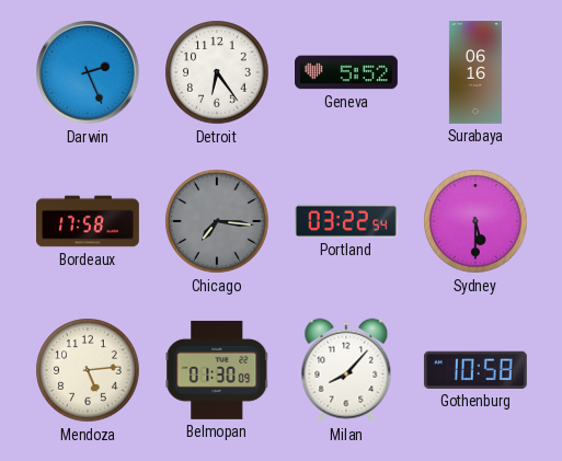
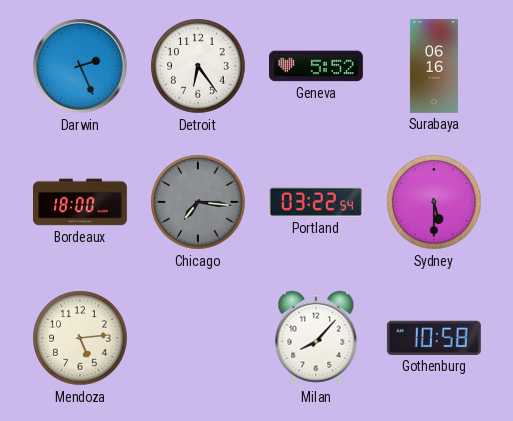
Bordeaux: 17:58 -> 18:00
Belmopan: 01:30 -> none
